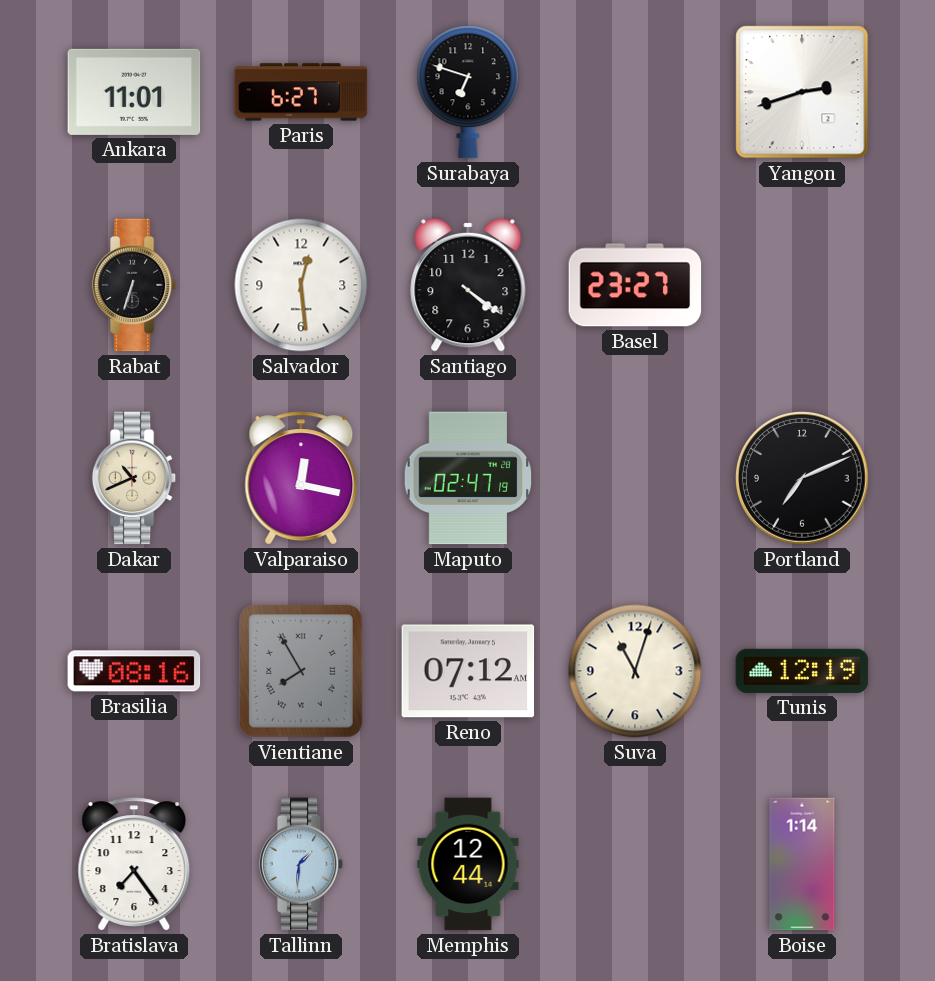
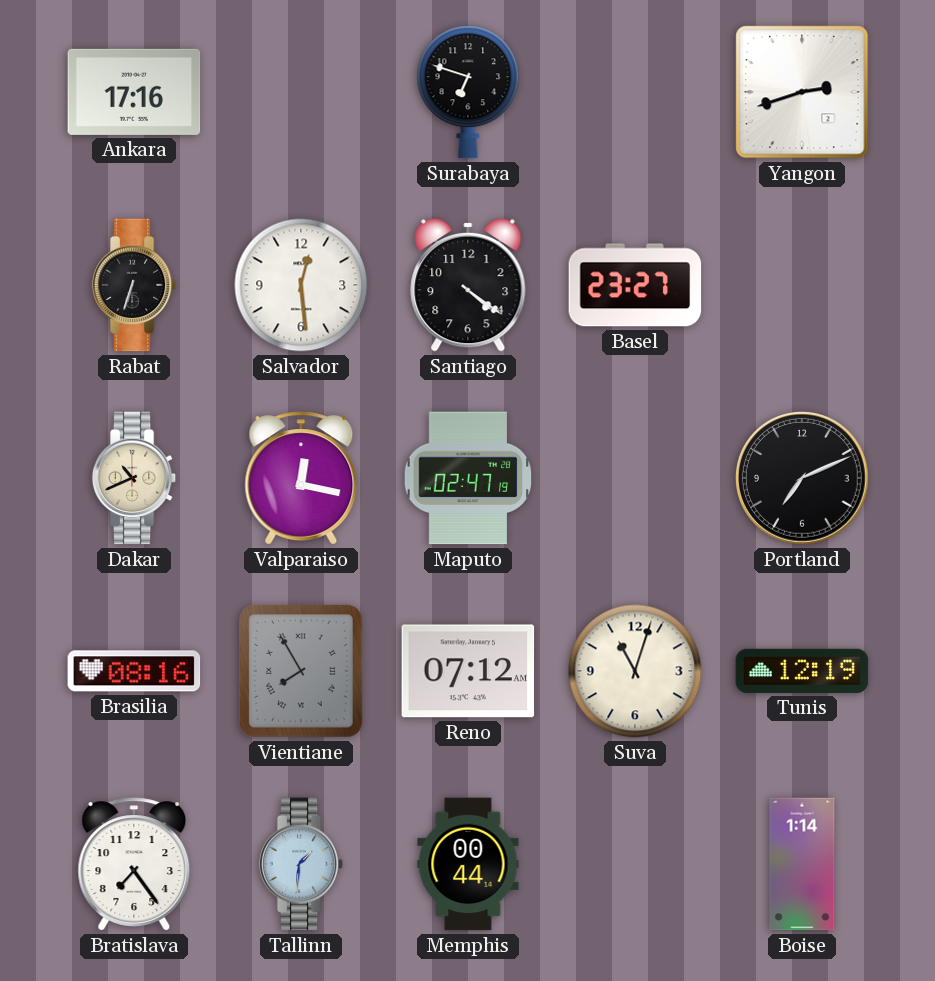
Ankara: 11:01 -> 17:16
Paris: 6:27 -> none
Memphis: 12:44 -> 00:44
